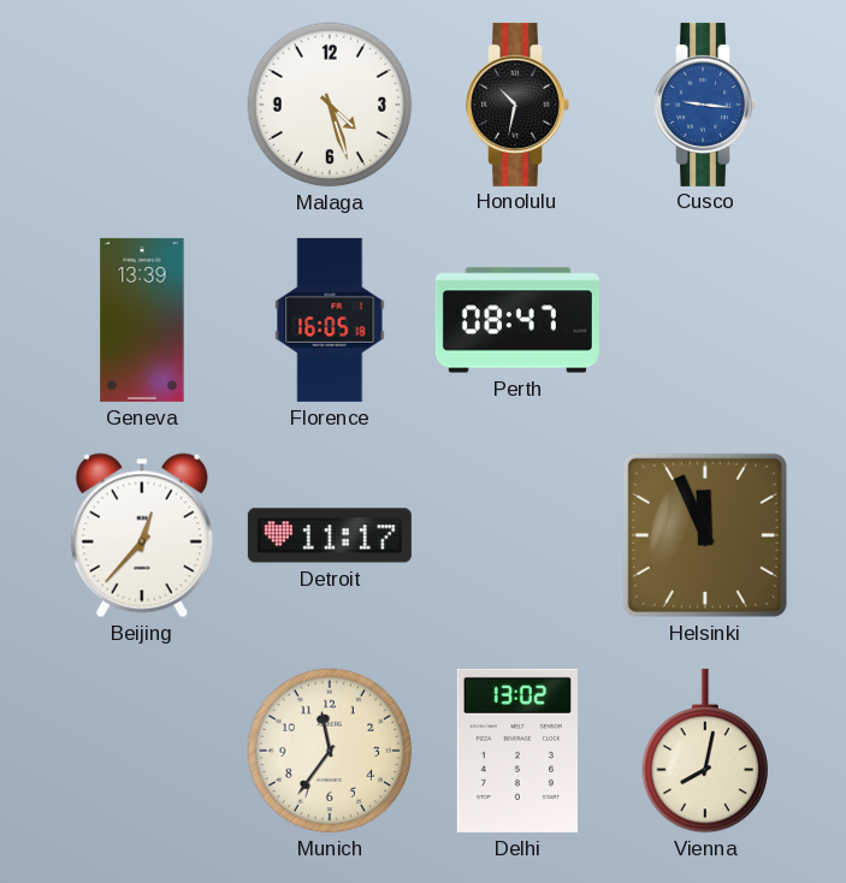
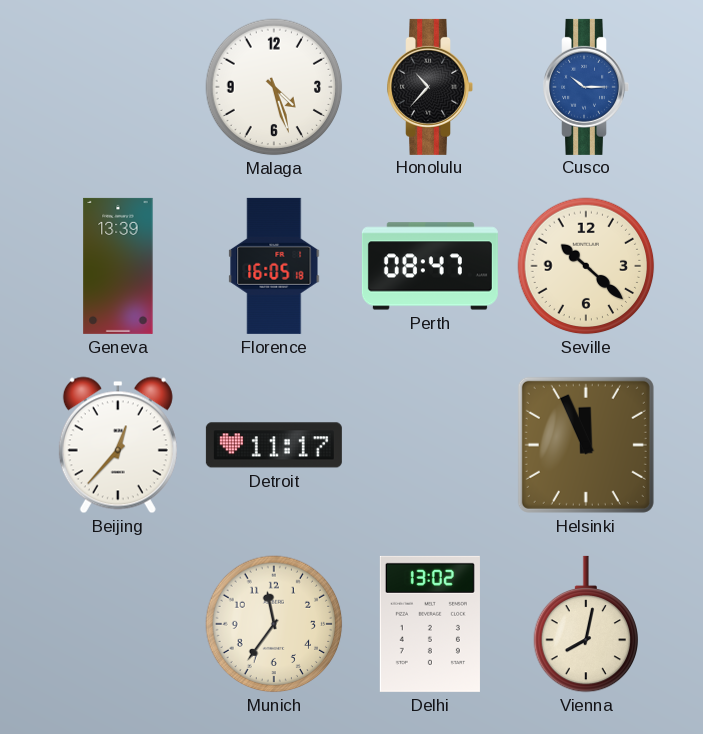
Honolulu: 10:32 -> 10:37
Cusco: 9:16 -> 10:15
Seville: none -> 10:22
